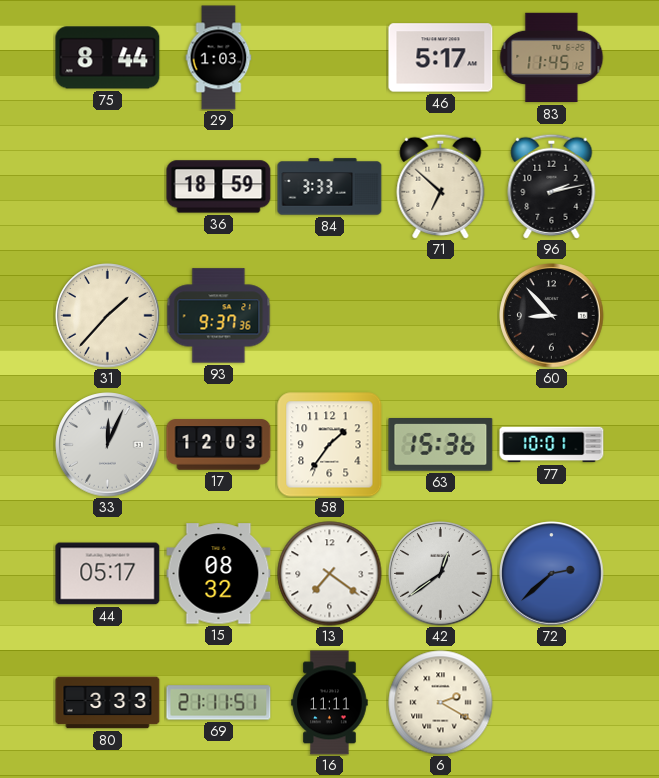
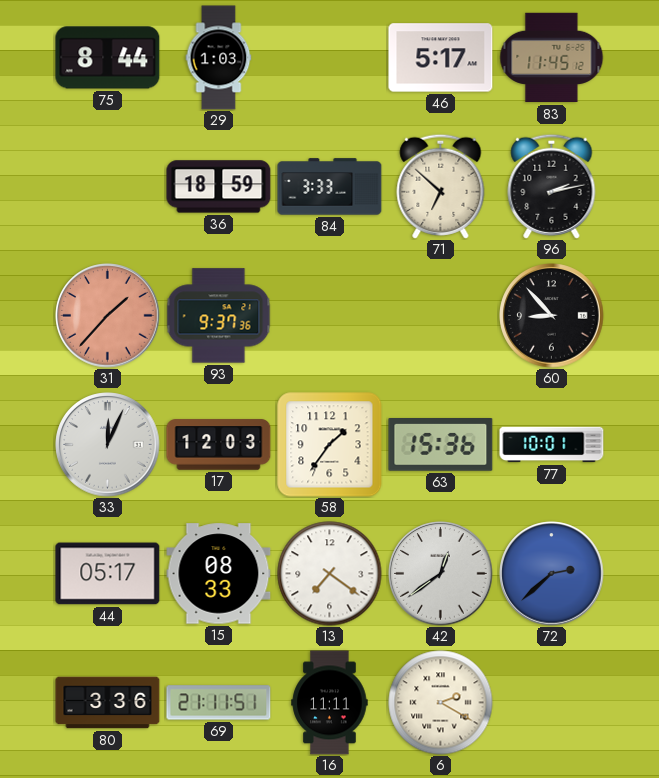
31 dial: cream -> salmon
15: 08:32 -> 08:33
80: 3:33 -> 3:36
